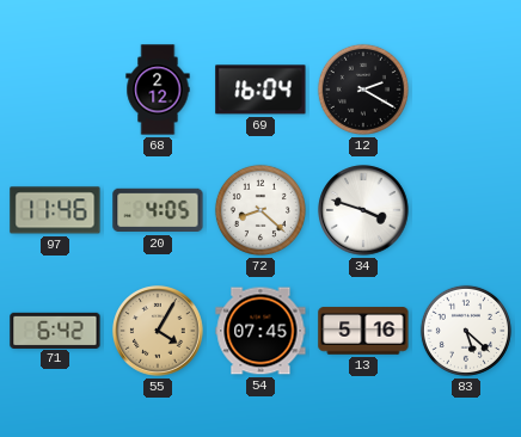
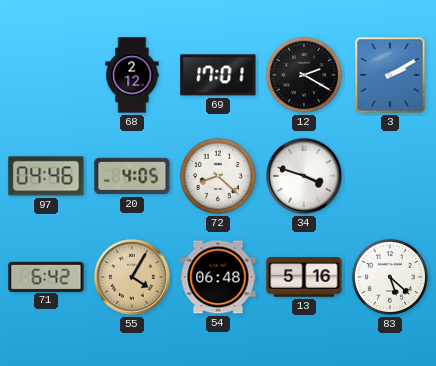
69: 16:04 -> 17:01
3: none -> 2:10
97: 11:46 -> 04:46
54: 07:45 -> 06:48
